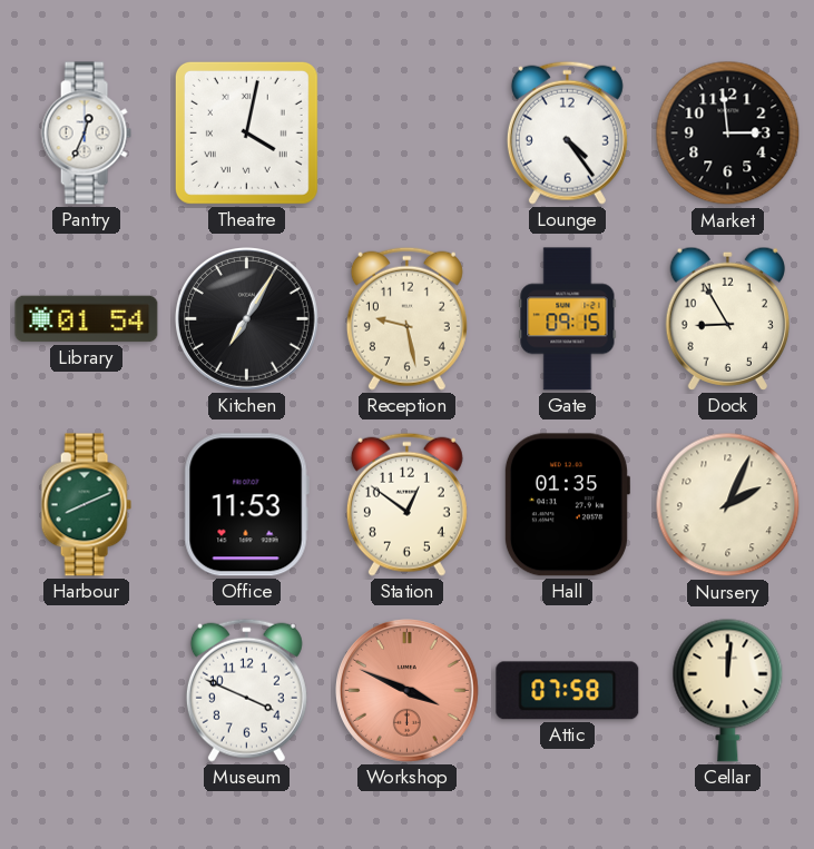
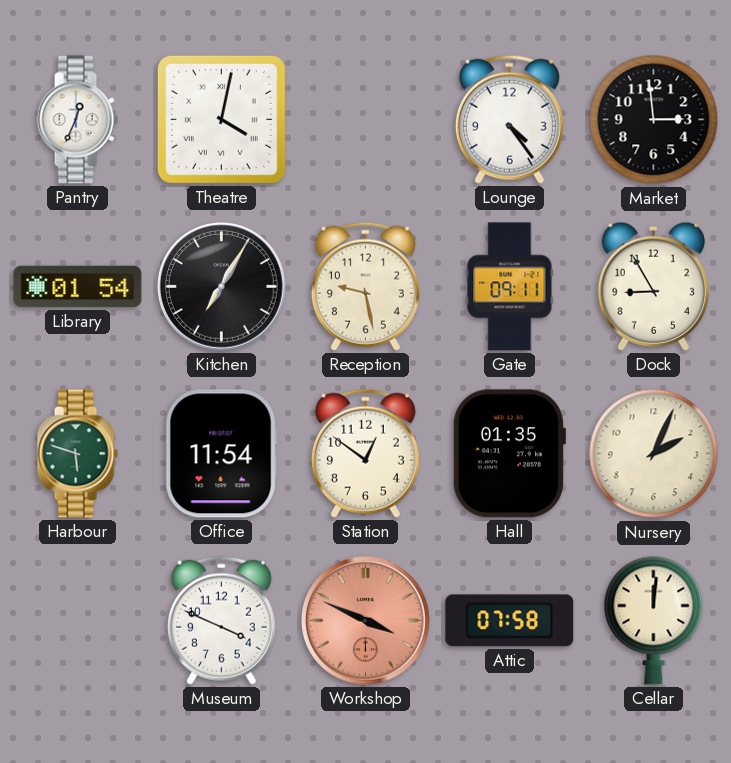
Gate: 09:15 -> 09:11
Harbour: 8:11 -> 5:48
Office: 11:53 -> 11:54
